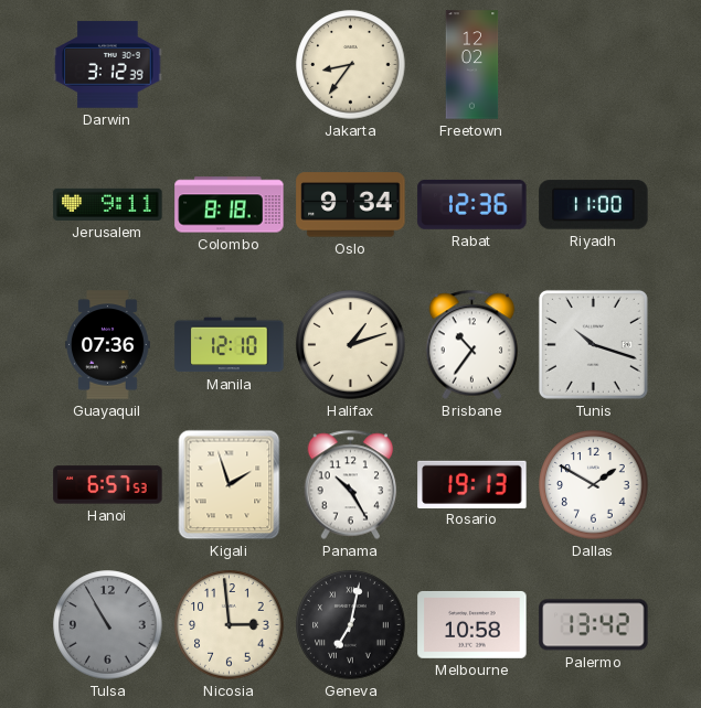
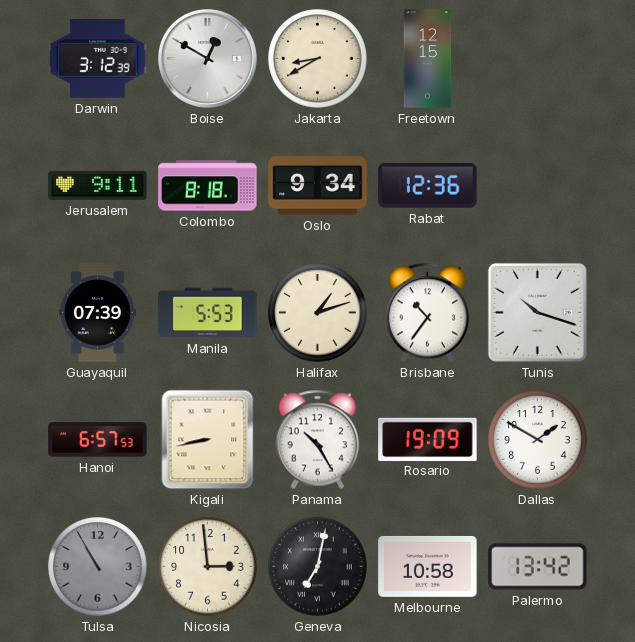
Boise: none -> 12:50
Jakarta: 8:36 -> 8:40
Freetown: 12:02 -> 12:15
Riyadh: 11:00 -> none
Guayaquil: 07:36 -> 07:39
Manila: 12:10 -> 5:53
Kigali: 1:57 -> 8:43
Rosario: 19:13 -> 19:09
